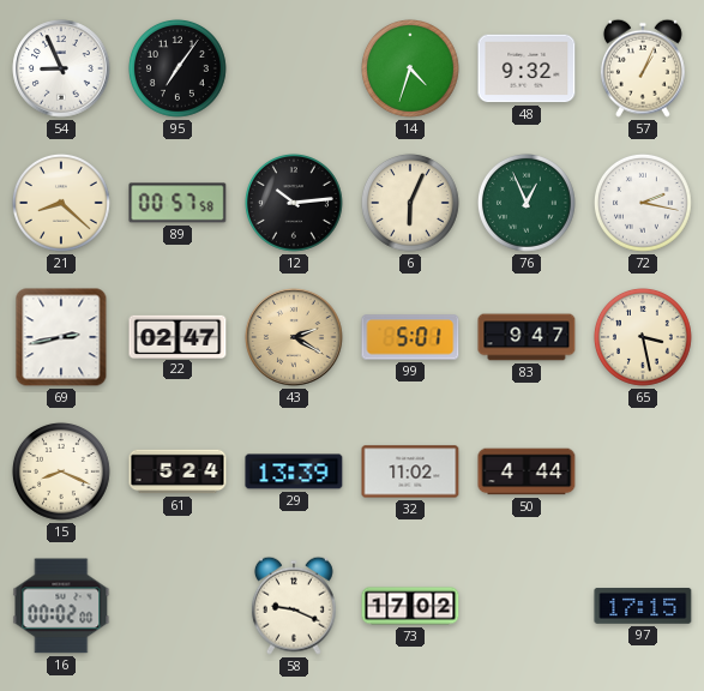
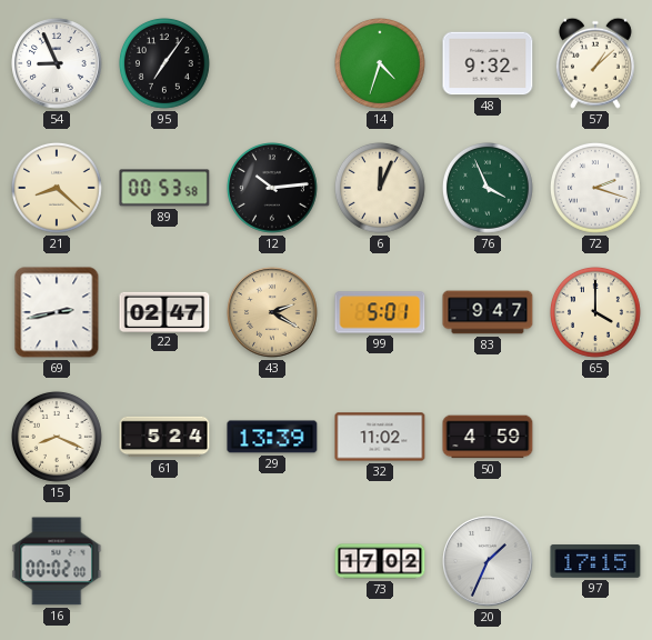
57: 1:04 -> 1:08
89: 00:57 -> 00:53
6: 6:04 -> 12:04
76: 12:56 -> 3:56
72: 2:17 -> 2:18
65: 3:28 -> 4:00
50: 4:44 -> 4:59
58: 9:19 -> none
20: none -> 1:34
